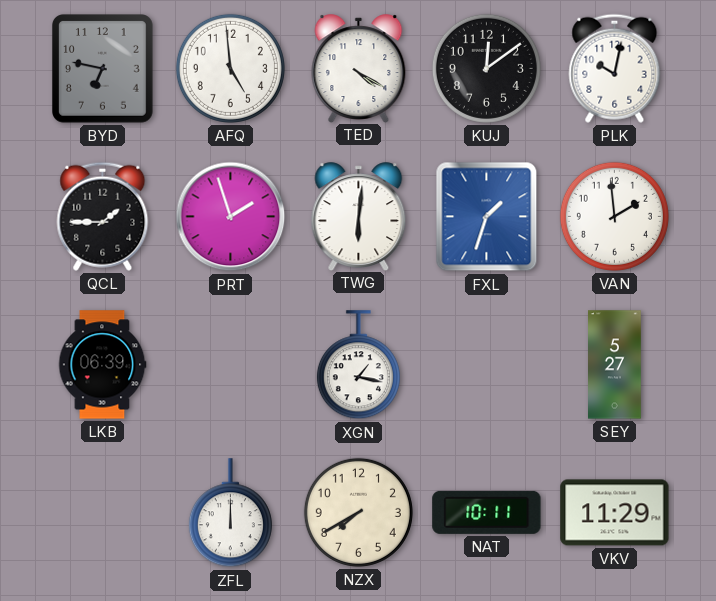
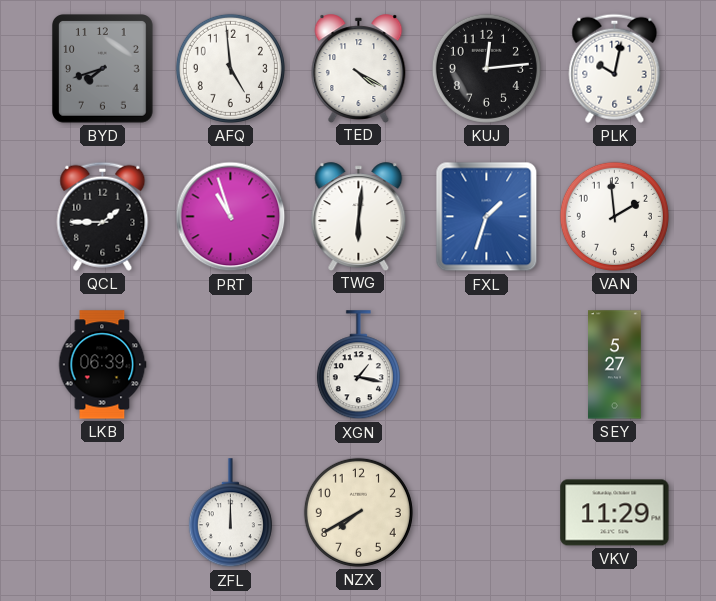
BYD: 6:47 -> 7:42
KUJ: 12:09 -> 12:14
PRT: 1:57 -> 10:57
NAT: 10:11 -> none
